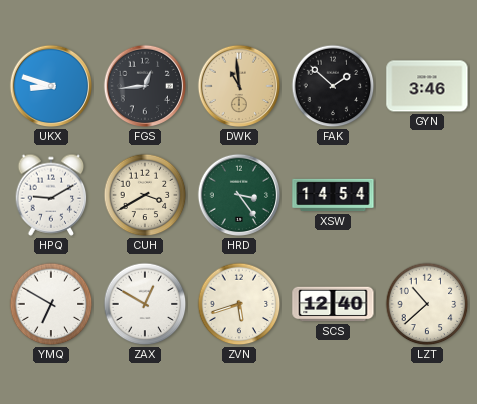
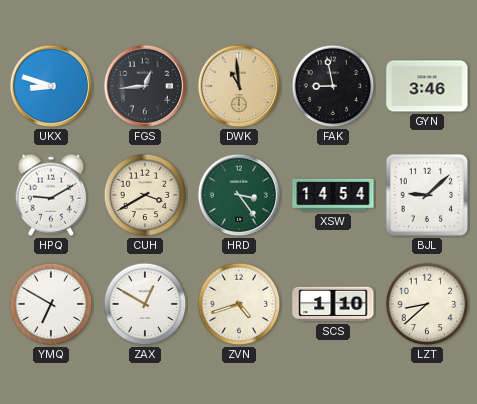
FAK: 1:52 -> 8:58
BJL: none -> 9:08
ZVN: 5:42 -> 4:42
SCS: 12:40 -> 1:10
LZT: 10:38 -> 8:38
